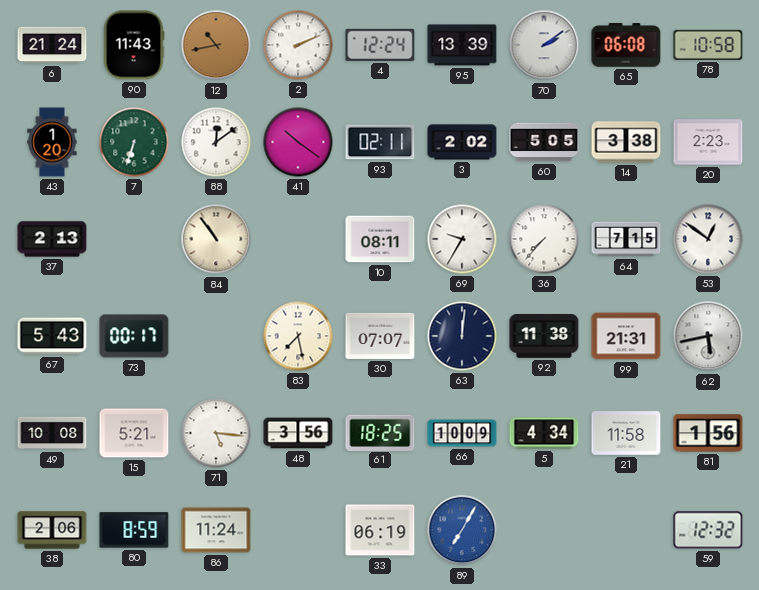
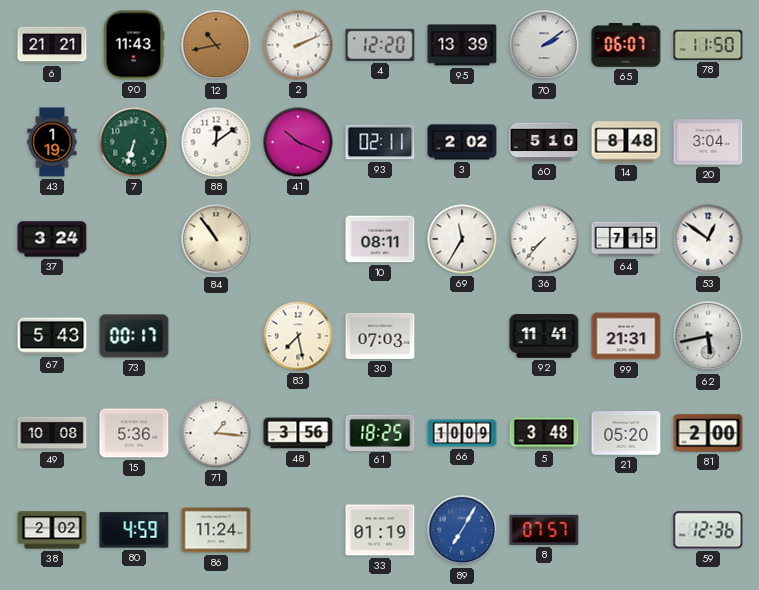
6: 21:24 -> 21:21
4: 12:24 -> 12:20
65: 06:08 -> 06:07
78: 10:58 -> 11:50
43: 1:20 -> 1:19
41: 10:21 -> 10:19
60: 5:05 -> 5:10
14: 3:38 -> 8:48
20: 2:23 -> 3:04
37: 2:13 -> 3:24
69: 9:35 -> 11:35
30: 07:07 -> 07:03
63: 12:01 -> none
92: 11:38 -> 11:41
15: 5:21 -> 5:36
71: 5:16 -> 1:16
5: 4:34 -> 3:48
21: 11:58 -> 05:20
81: 1:56 -> 2:00
38: 2:06 -> 2:02
80: 8:59 -> 4:59
33: 06:19 -> 01:19
8: none -> 07:57
59: 12:32 -> 12:36
